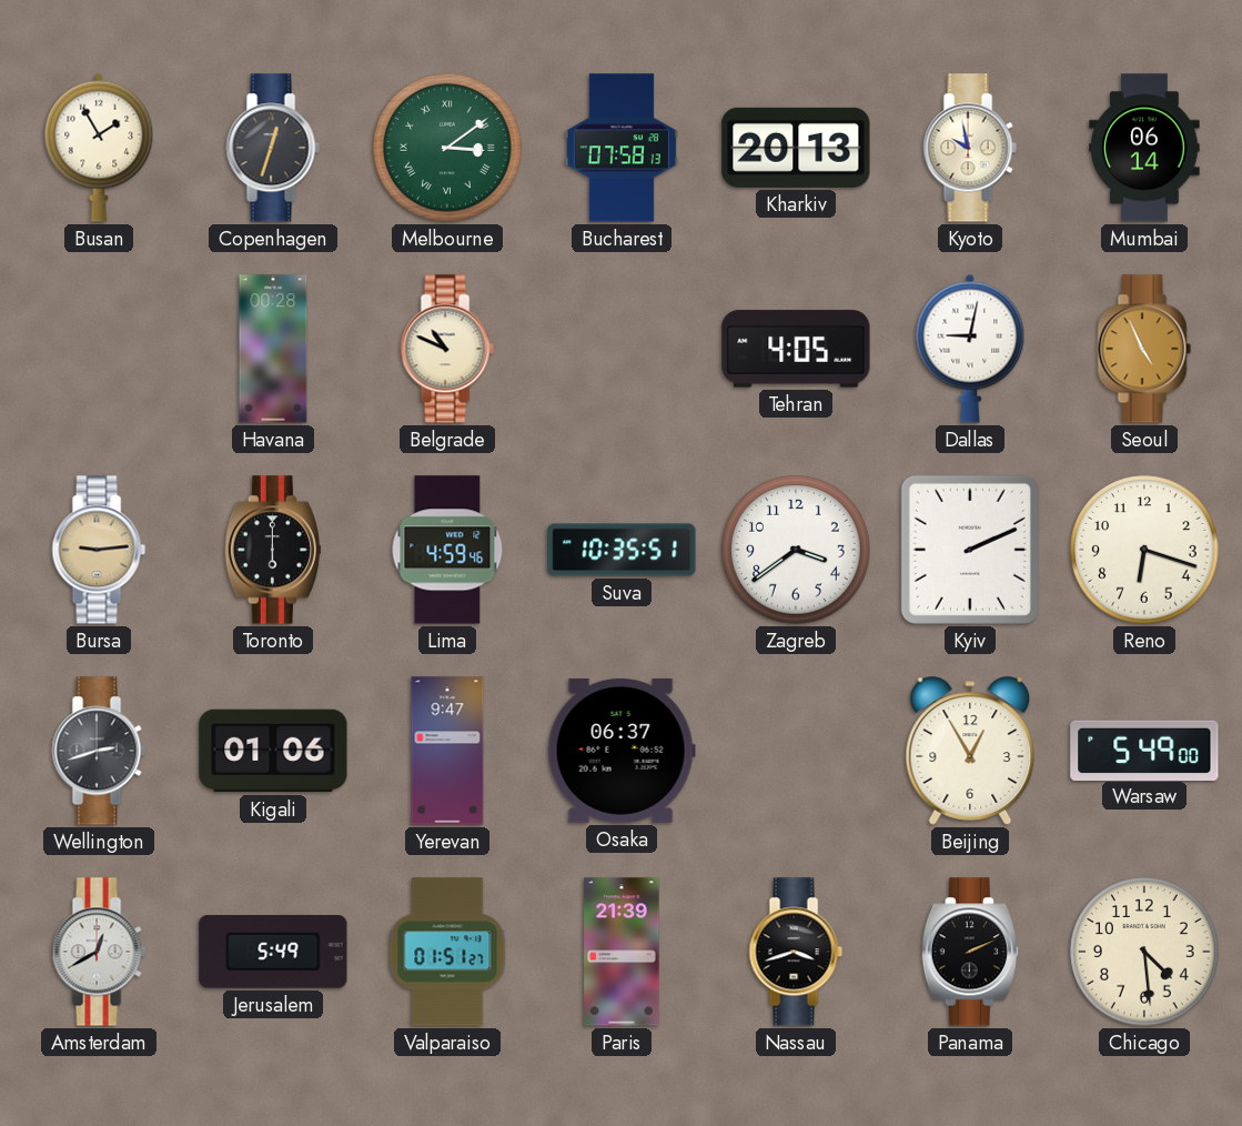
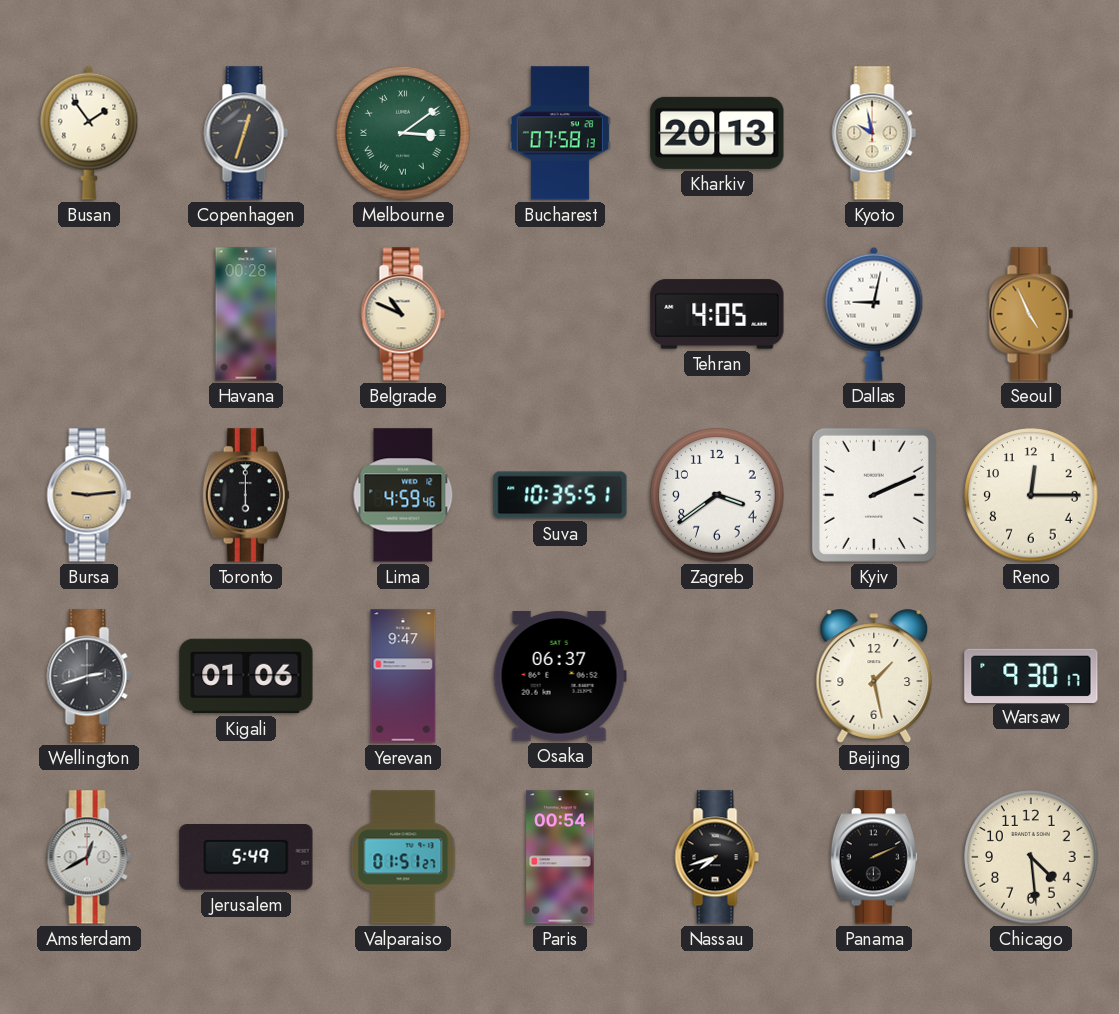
Busan: 1:55 -> 1:54
Mumbai: 06:14 -> none
Reno: 6:18 -> 12:15
Beijing: 12:55 -> 1:28
Warsaw: 5:49 -> 9:30
Paris: 21:39 -> 00:54
Nassau: 3:42 -> 7:42
